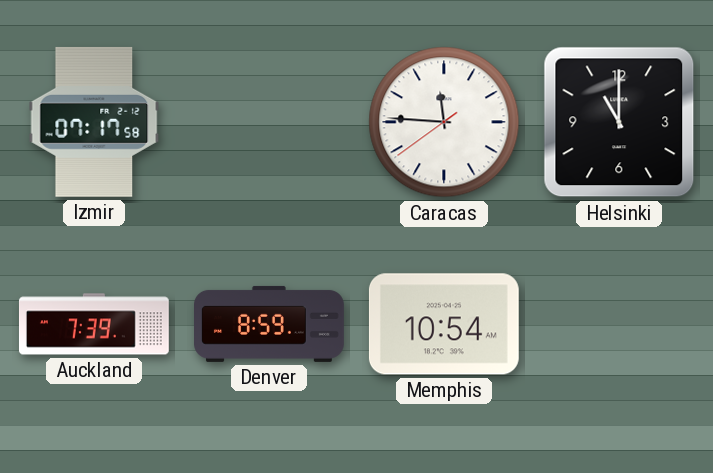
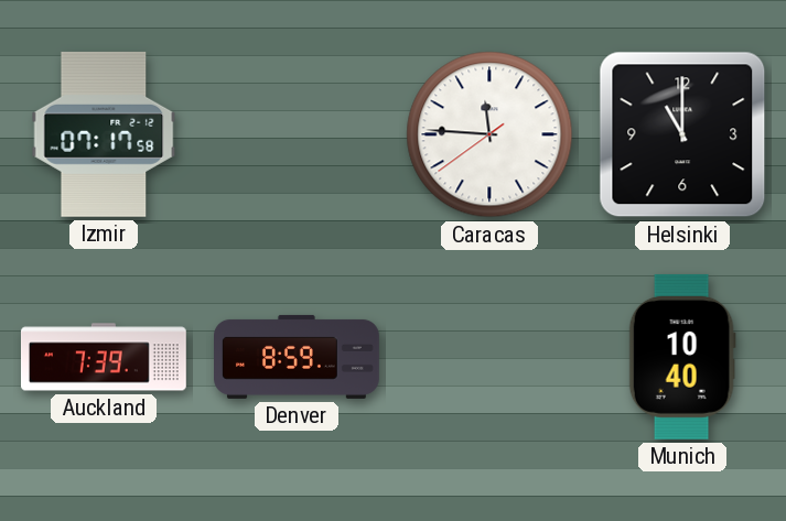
Memphis: 10:54 -> none
Munich: none -> 10:40
